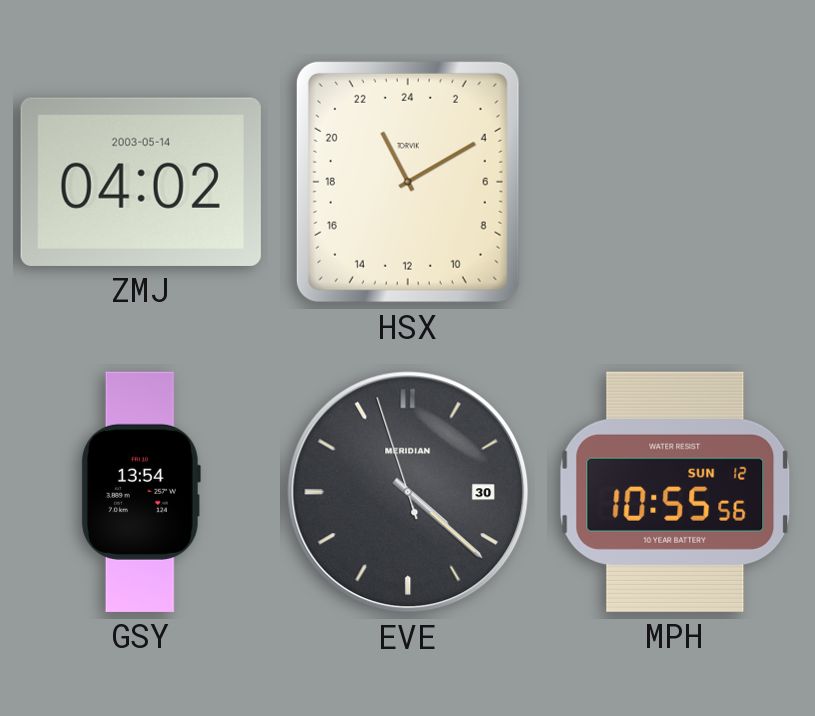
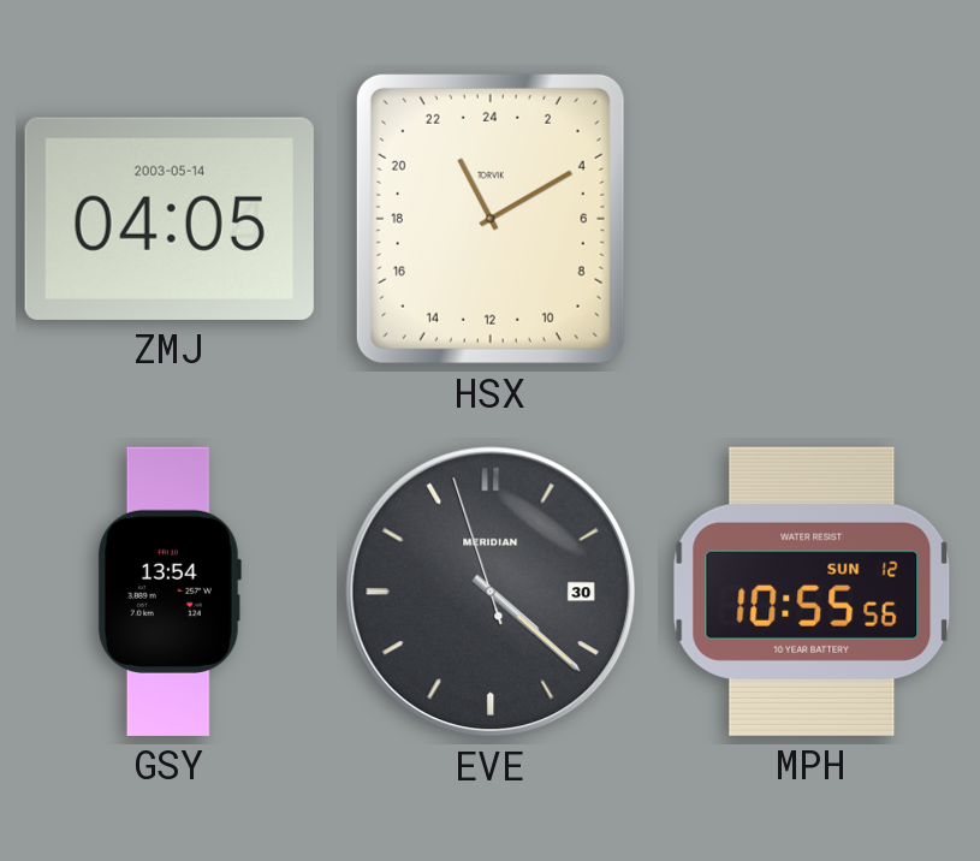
ZMJ: 04:02 -> 04:05
